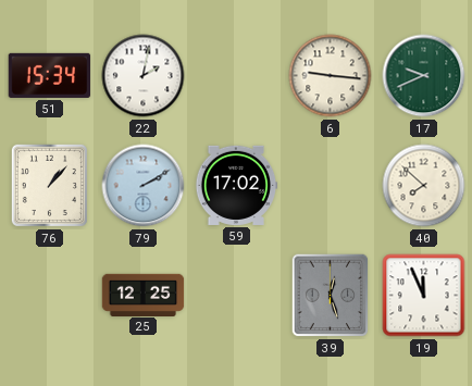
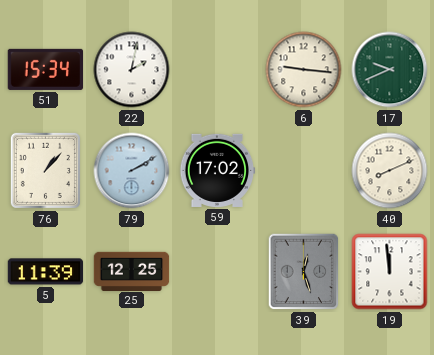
40: 7:52 -> 8:11
5: none -> 11:39
19: 11:56 -> 11:59
